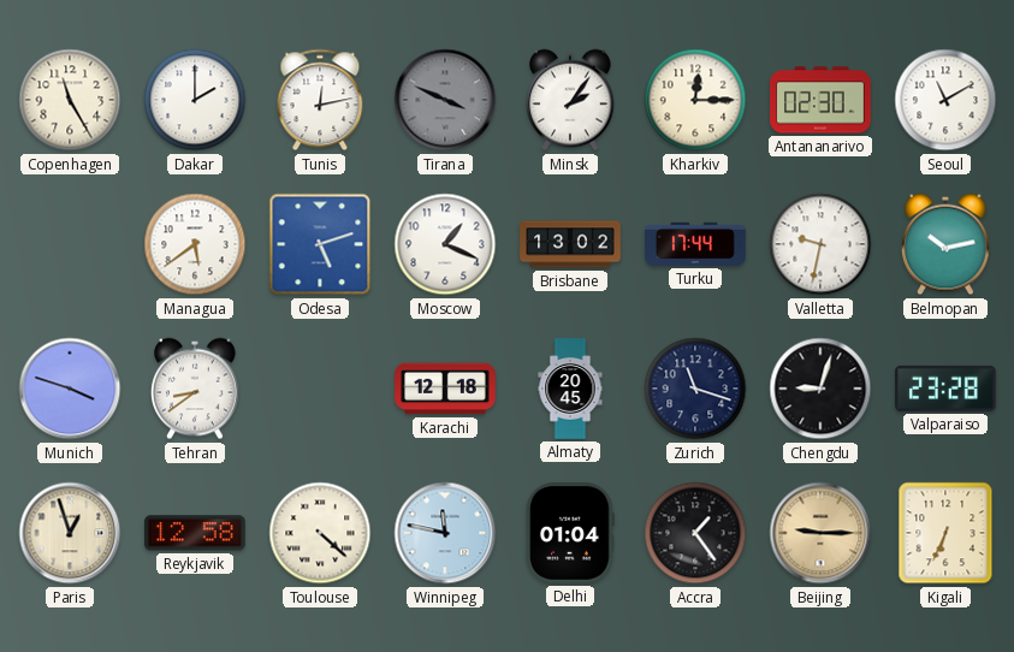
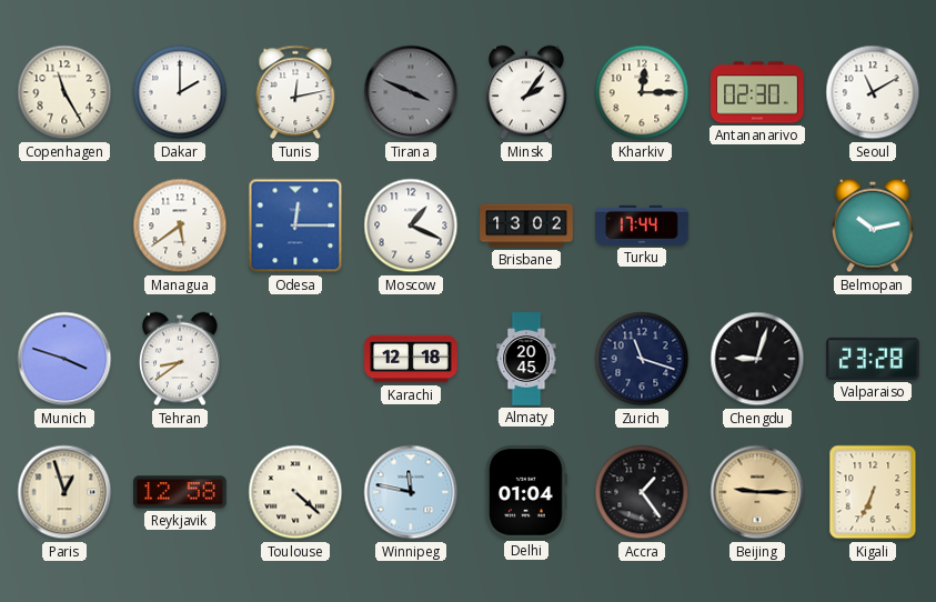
Odesa: 5:12 -> 12:15
Valletta: 9:32 -> none
